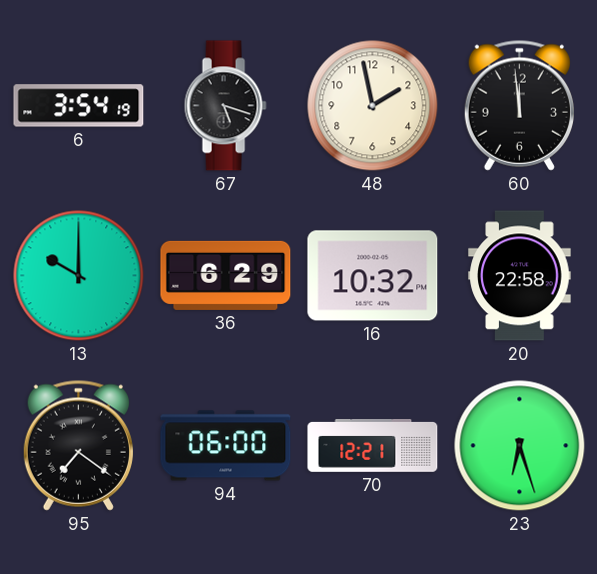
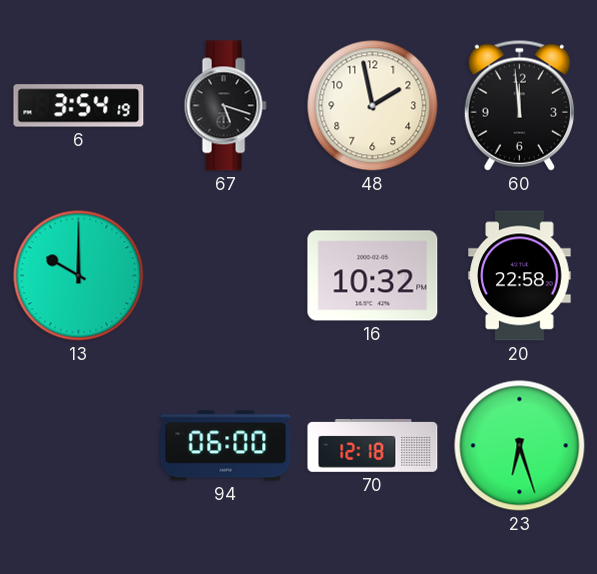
36: 6:29 -> none
95: 7:21 -> none
70: 12:21 -> 12:18
